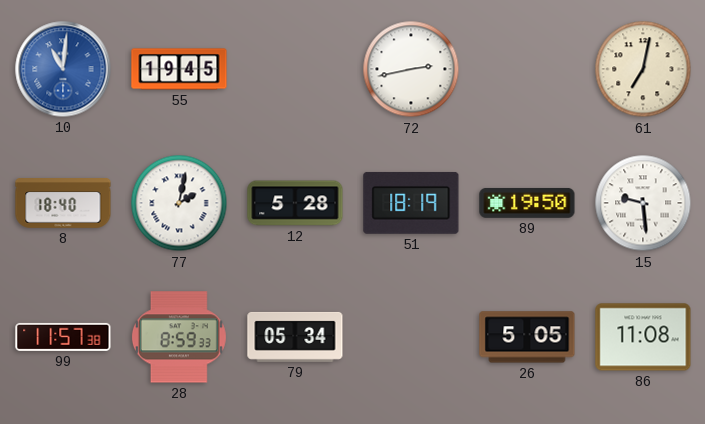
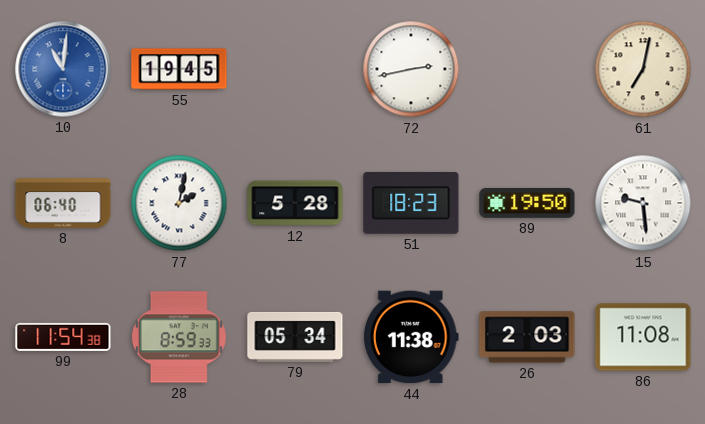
8: 18:40 -> 06:40
51: 18:19 -> 18:23
99: 11:57 -> 11:54
44: none -> 11:38
26: 5:05 -> 2:03
